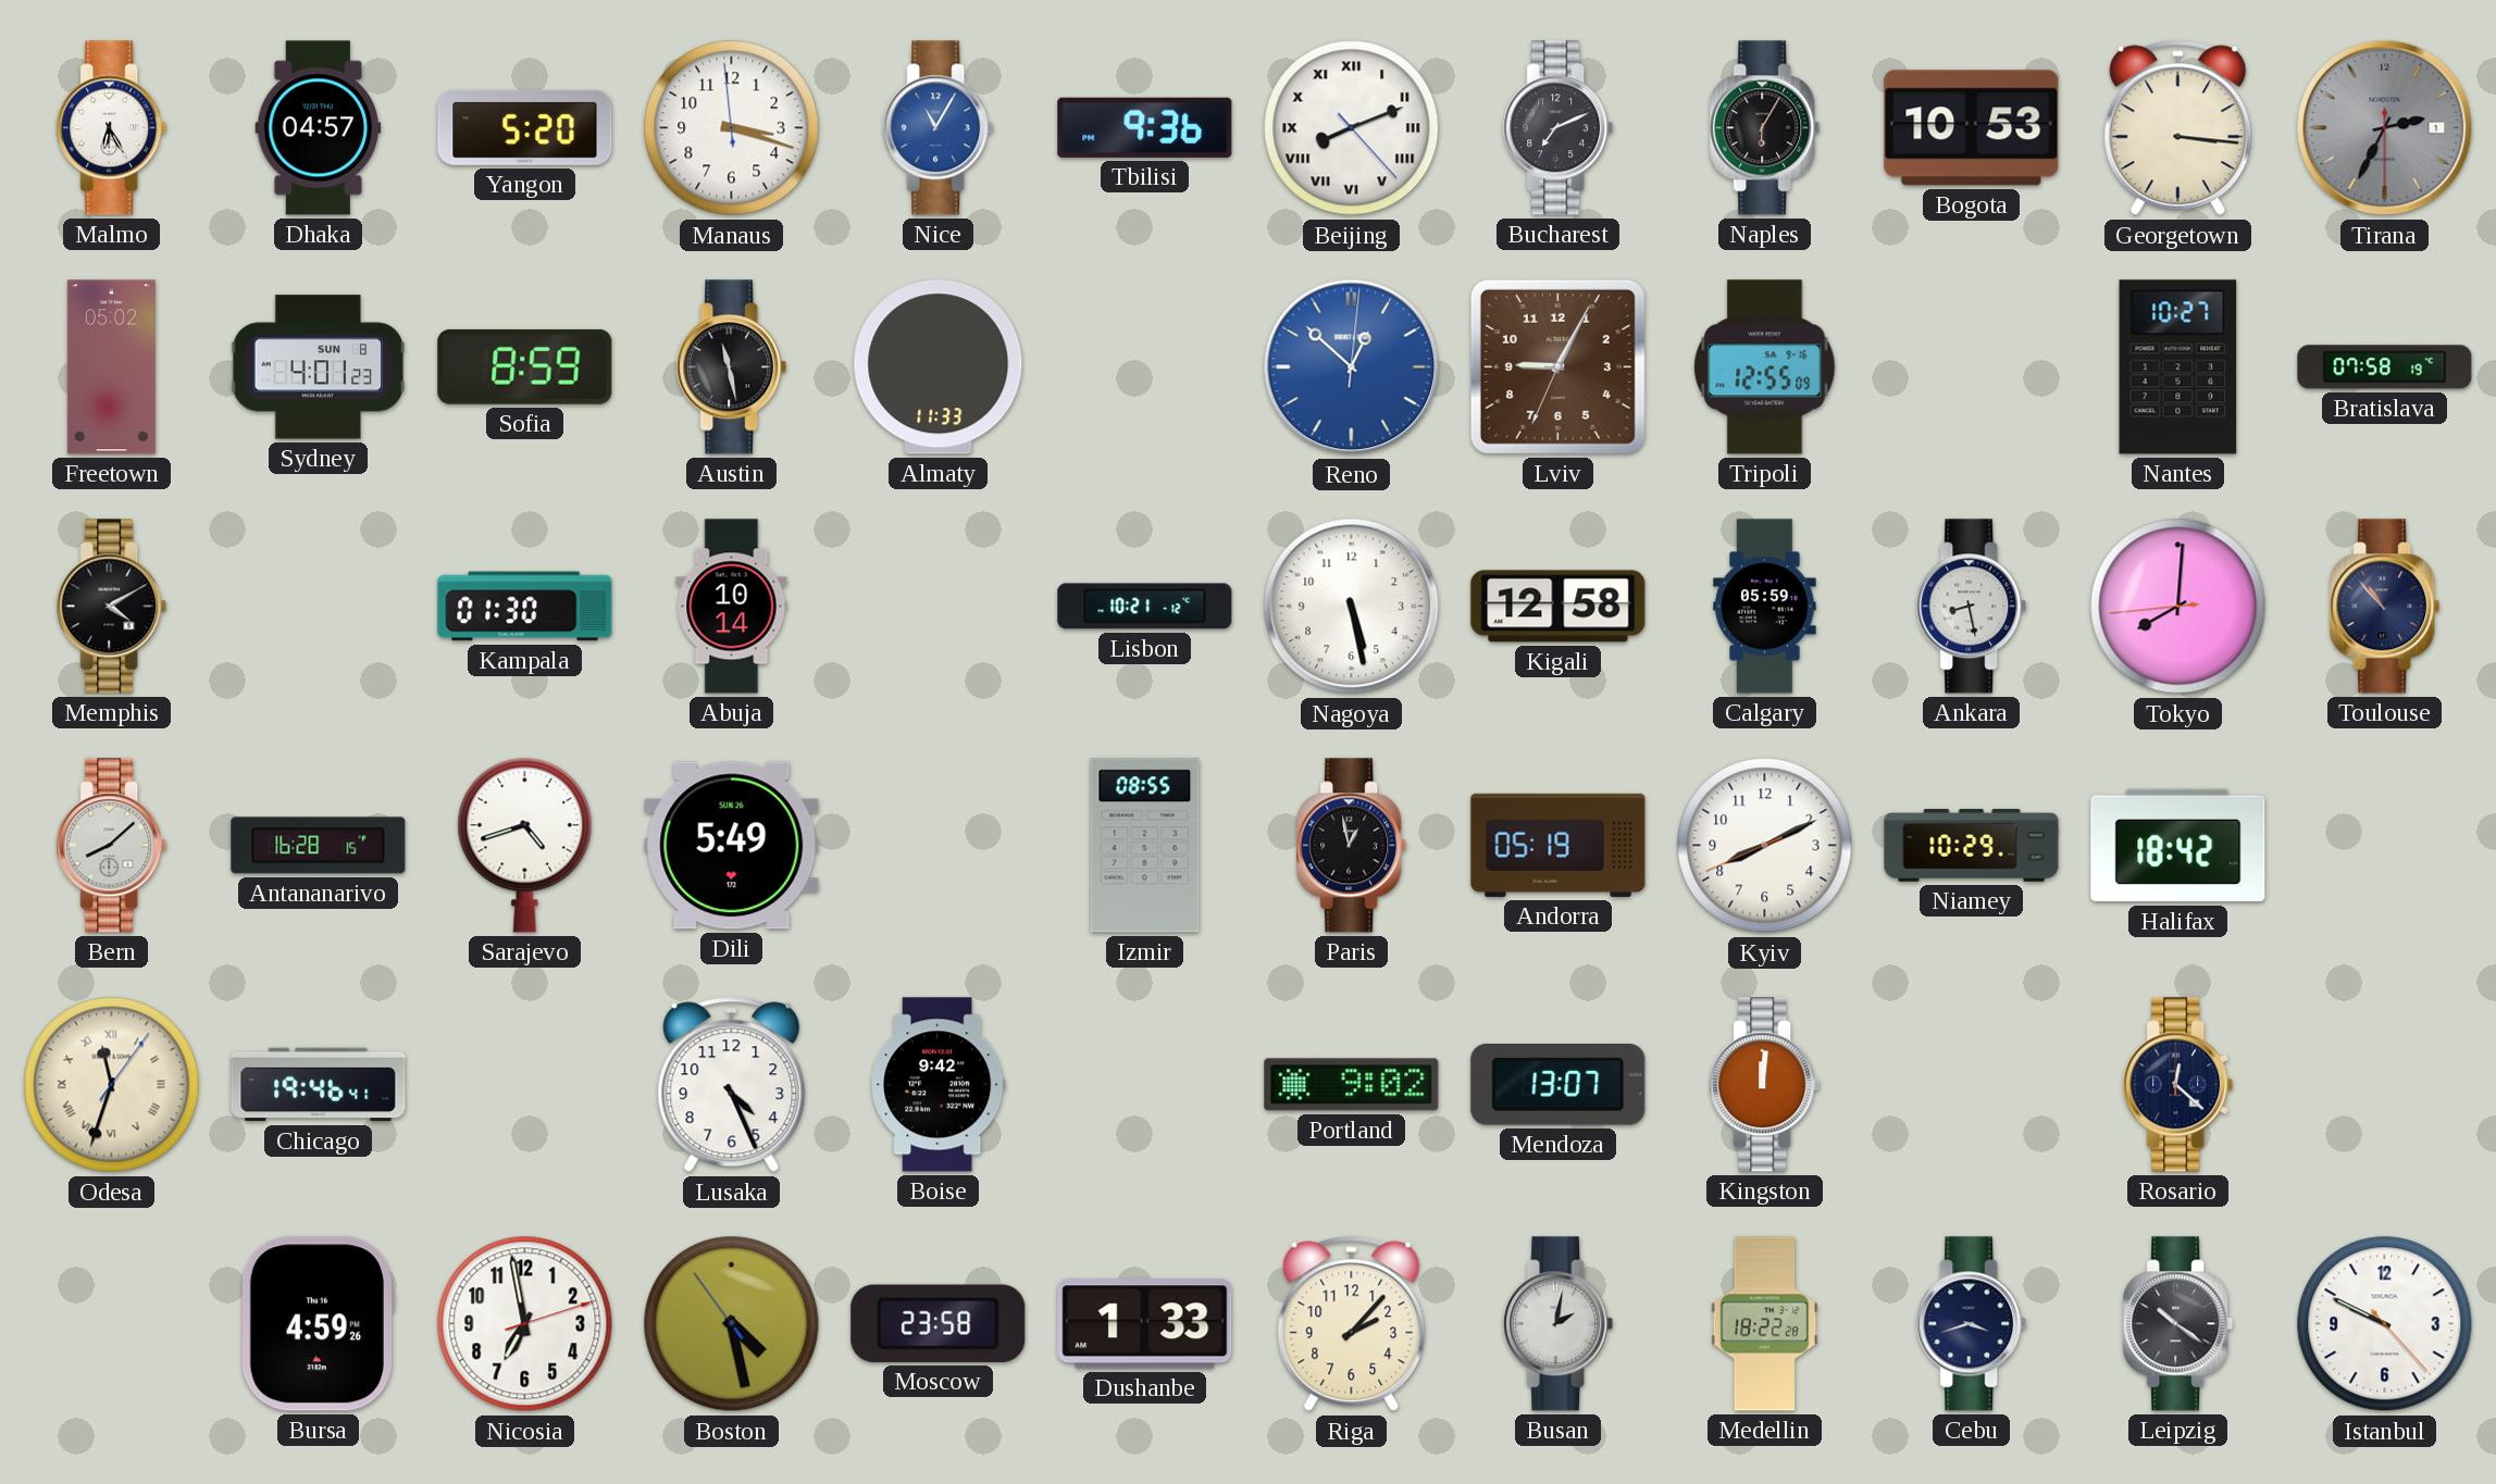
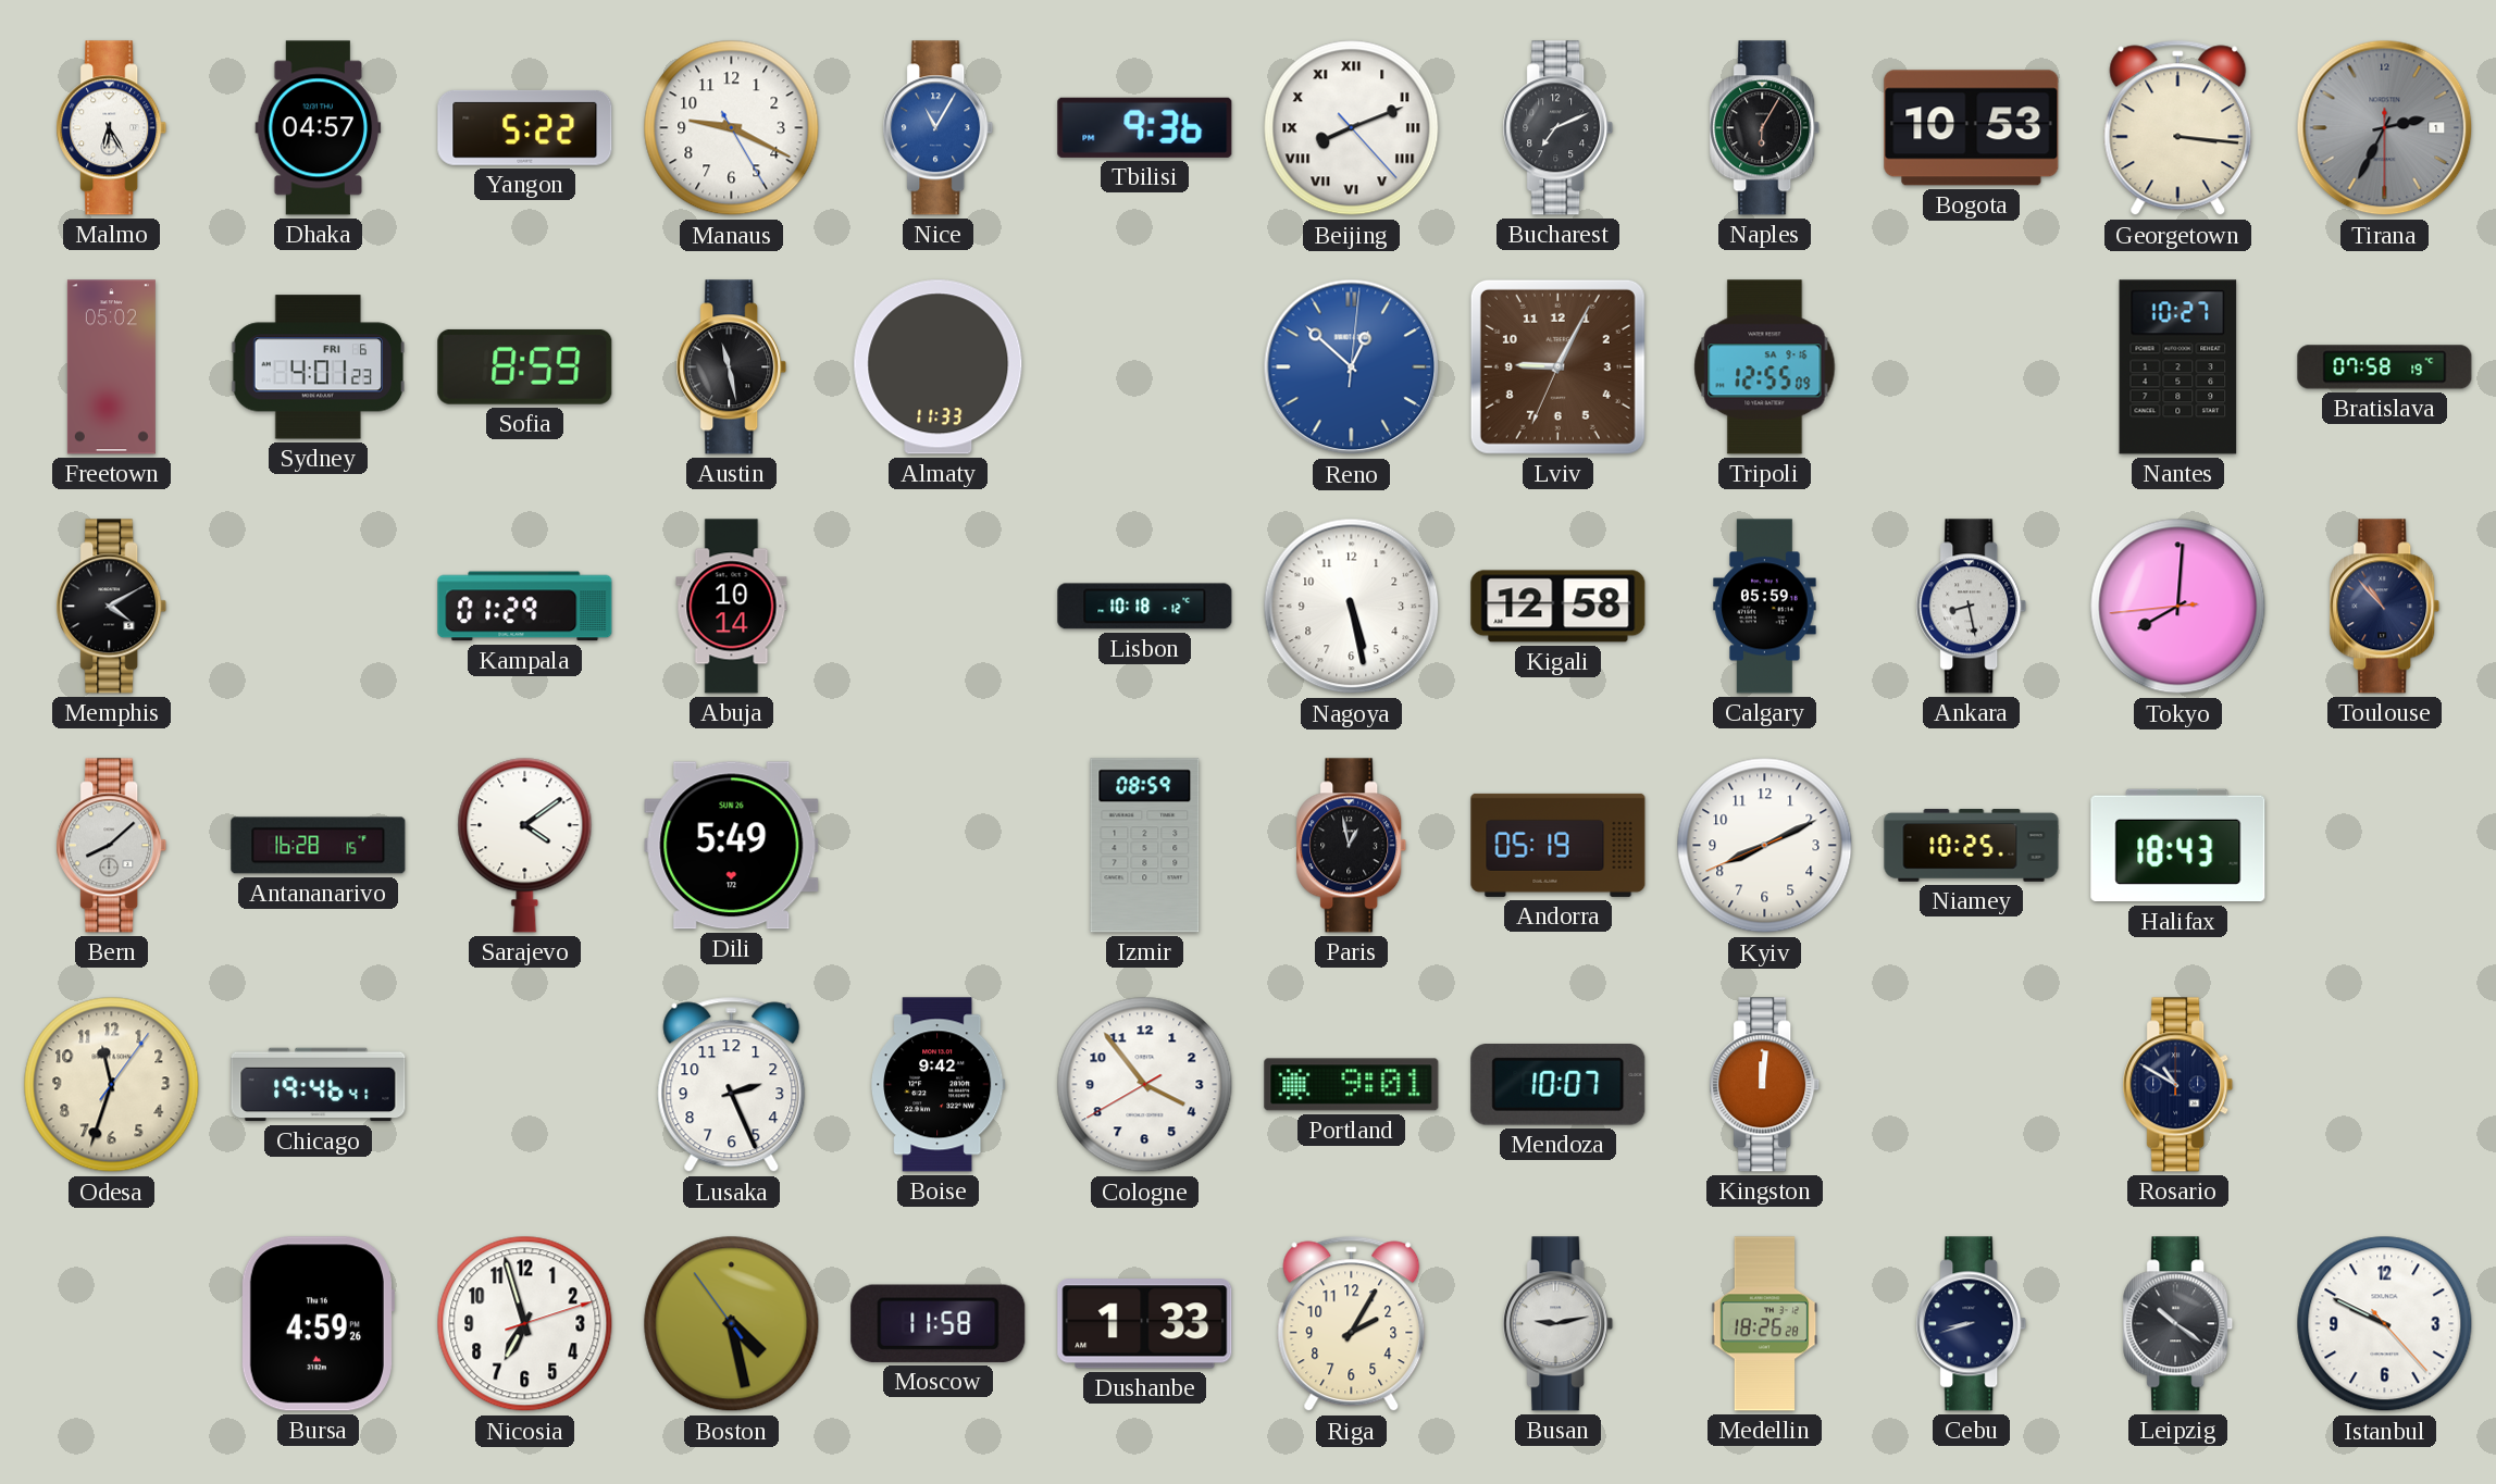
Yangon: 5:20 -> 5:22
Manaus: 3:17 -> 9:19
Sydney date: SUN 8 -> FRI 6
Kampala: 01:30 -> 01:29
Lisbon: 10:21 -> 10:18
Sarajevo: 4:42 -> 4:09
Izmir: 08:55 -> 08:59
Niamey: 10:29 -> 10:25
Halifax: 18:42 -> 18:43
Odesa numerals: Roman -> Arabic
Lusaka: 4:26 -> 2:26
Cologne: none -> 3:53
Portland: 9:02 -> 9:01
Mendoza: 13:07 -> 10:07
Rosario: 12:22 -> 10:50
Nicosia: 6:58 -> 6:57
Moscow: 23:58 -> 11:58
Riga: 2:07 -> 2:05
Busan: 2:02 -> 9:13
Medellin: 18:22 -> 18:26
Cebu: 3:42 -> 8:42
